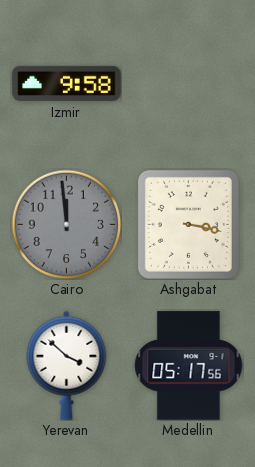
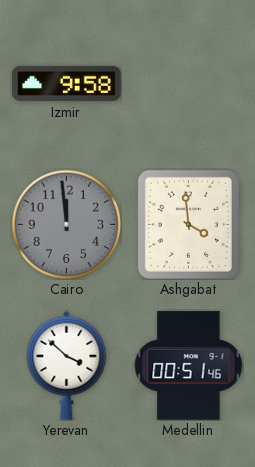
Ashgabat: 3:17 -> 3:59
Medellin: 05:17 -> 00:51
